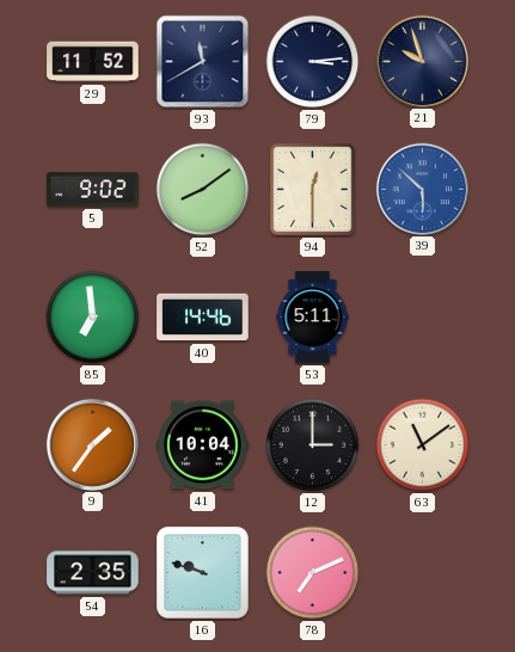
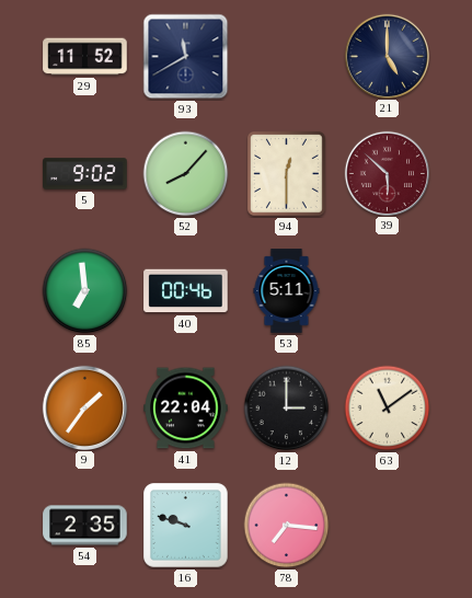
79: 3:14 -> none
21: 9:57 -> 5:00
52: 8:09 -> 8:07
39 dial: blue -> burgundy
40: 14:46 -> 00:46
41: 10:04 -> 22:04
78: 7:11 -> 7:16
